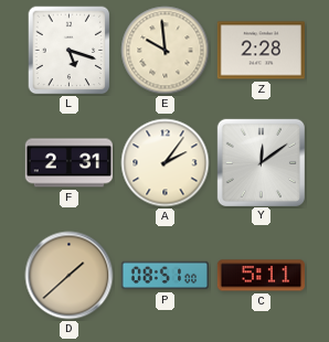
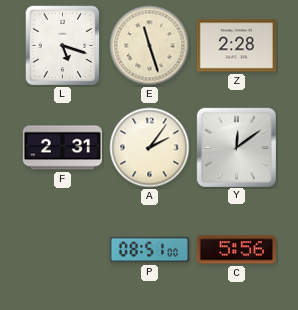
E: 9:59 -> 11:27
D: 1:38 -> none
C: 5:11 -> 5:56
